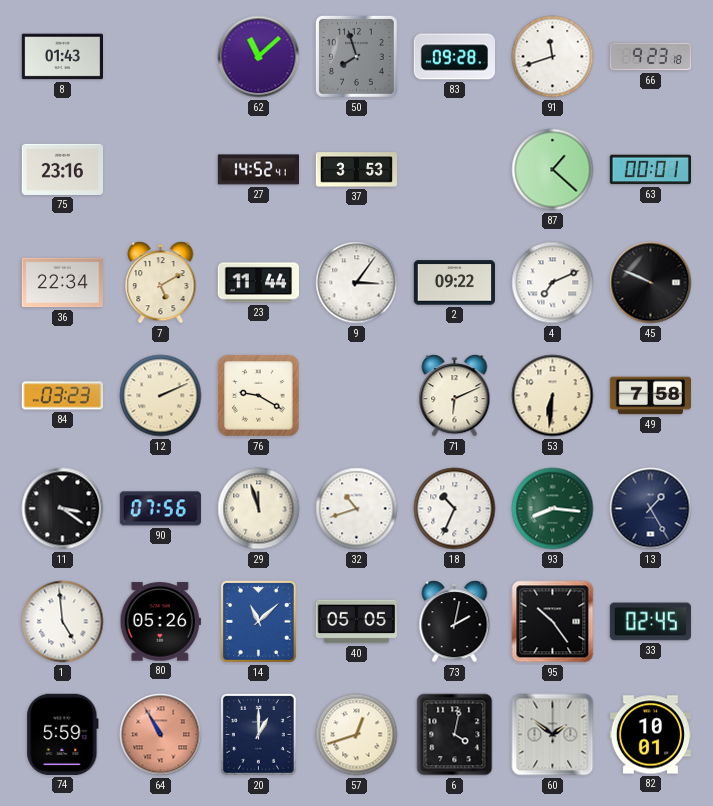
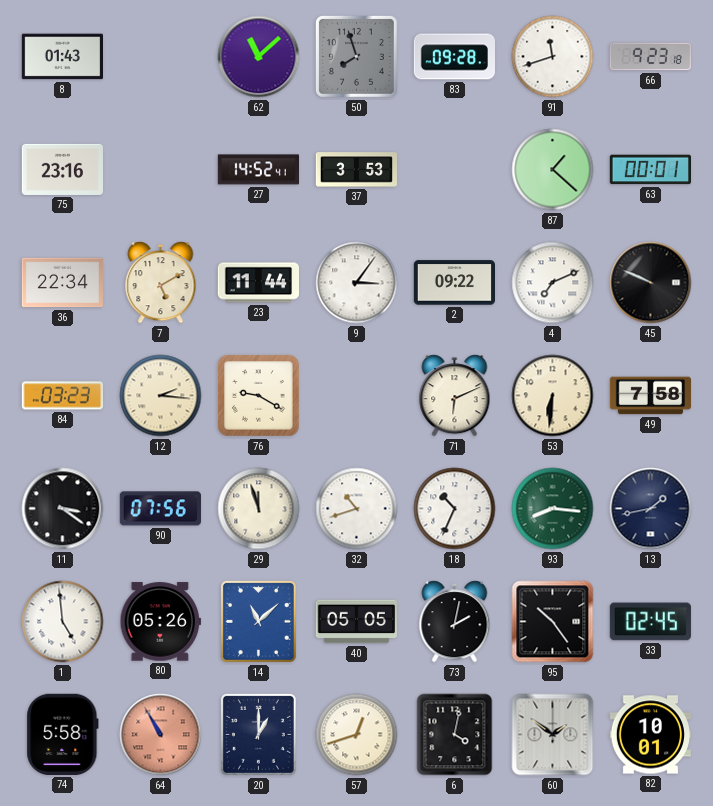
12: 2:11 -> 2:16
13: 1:25 -> 1:43
74: 5:59 -> 5:58
